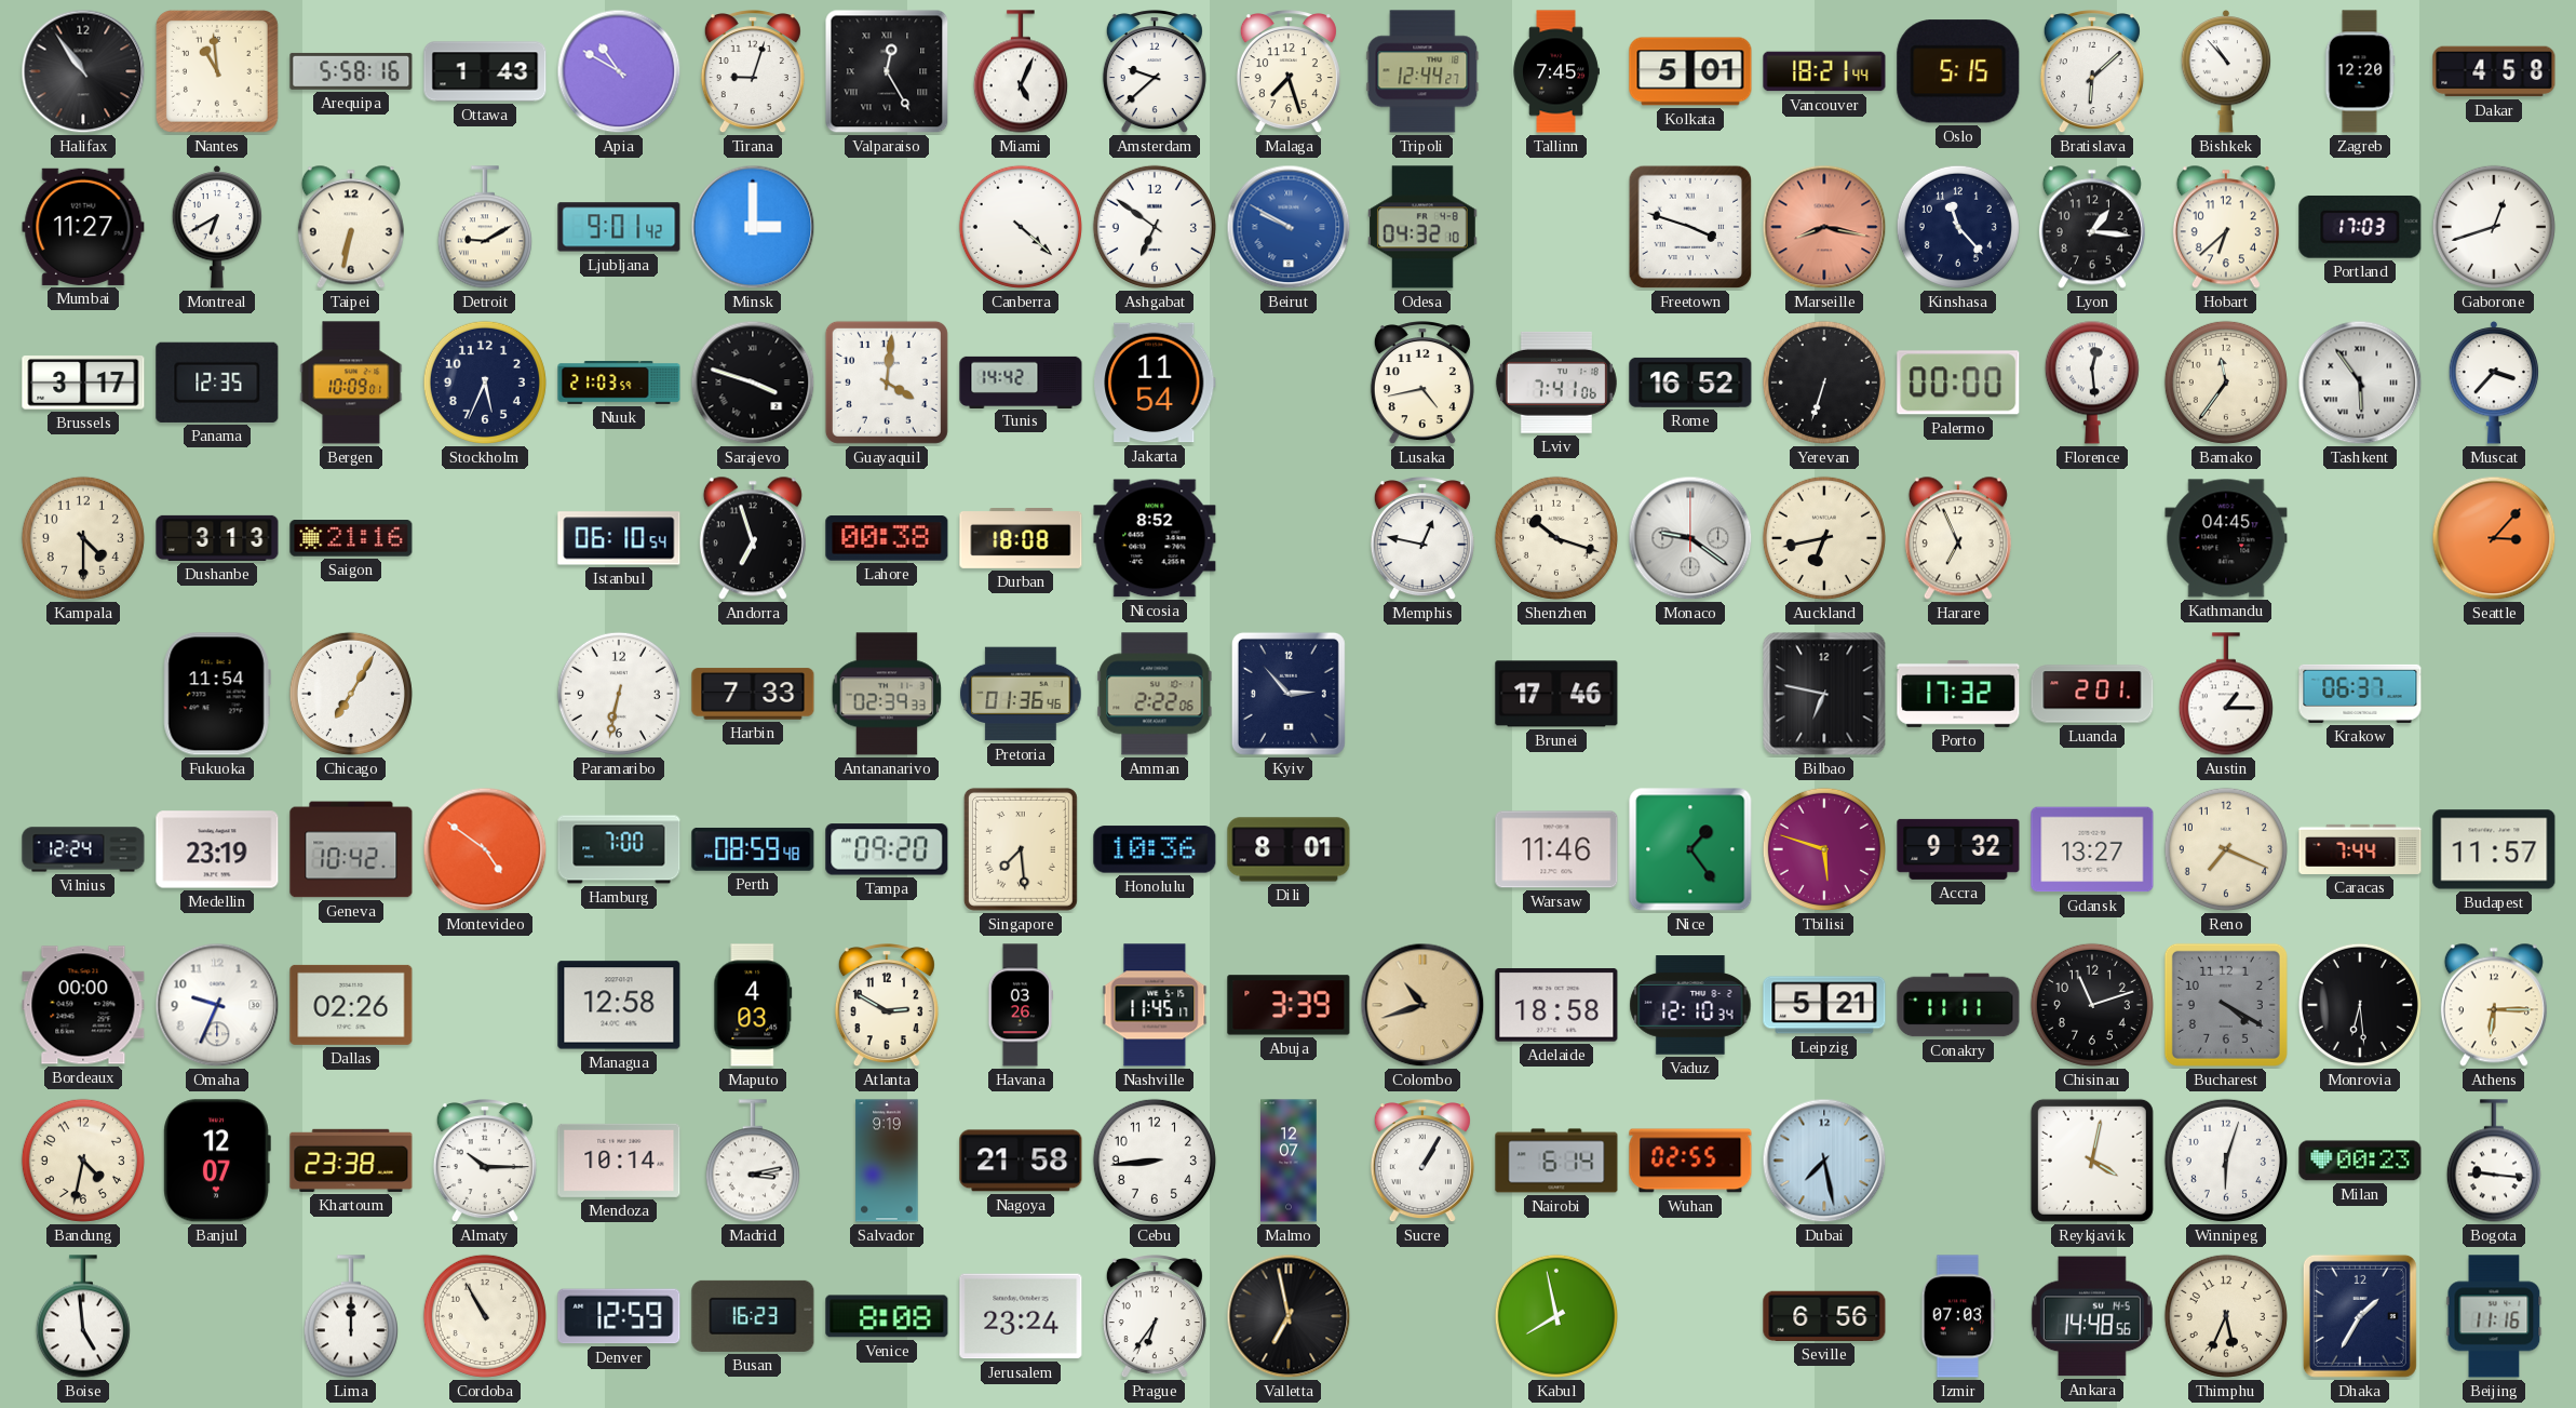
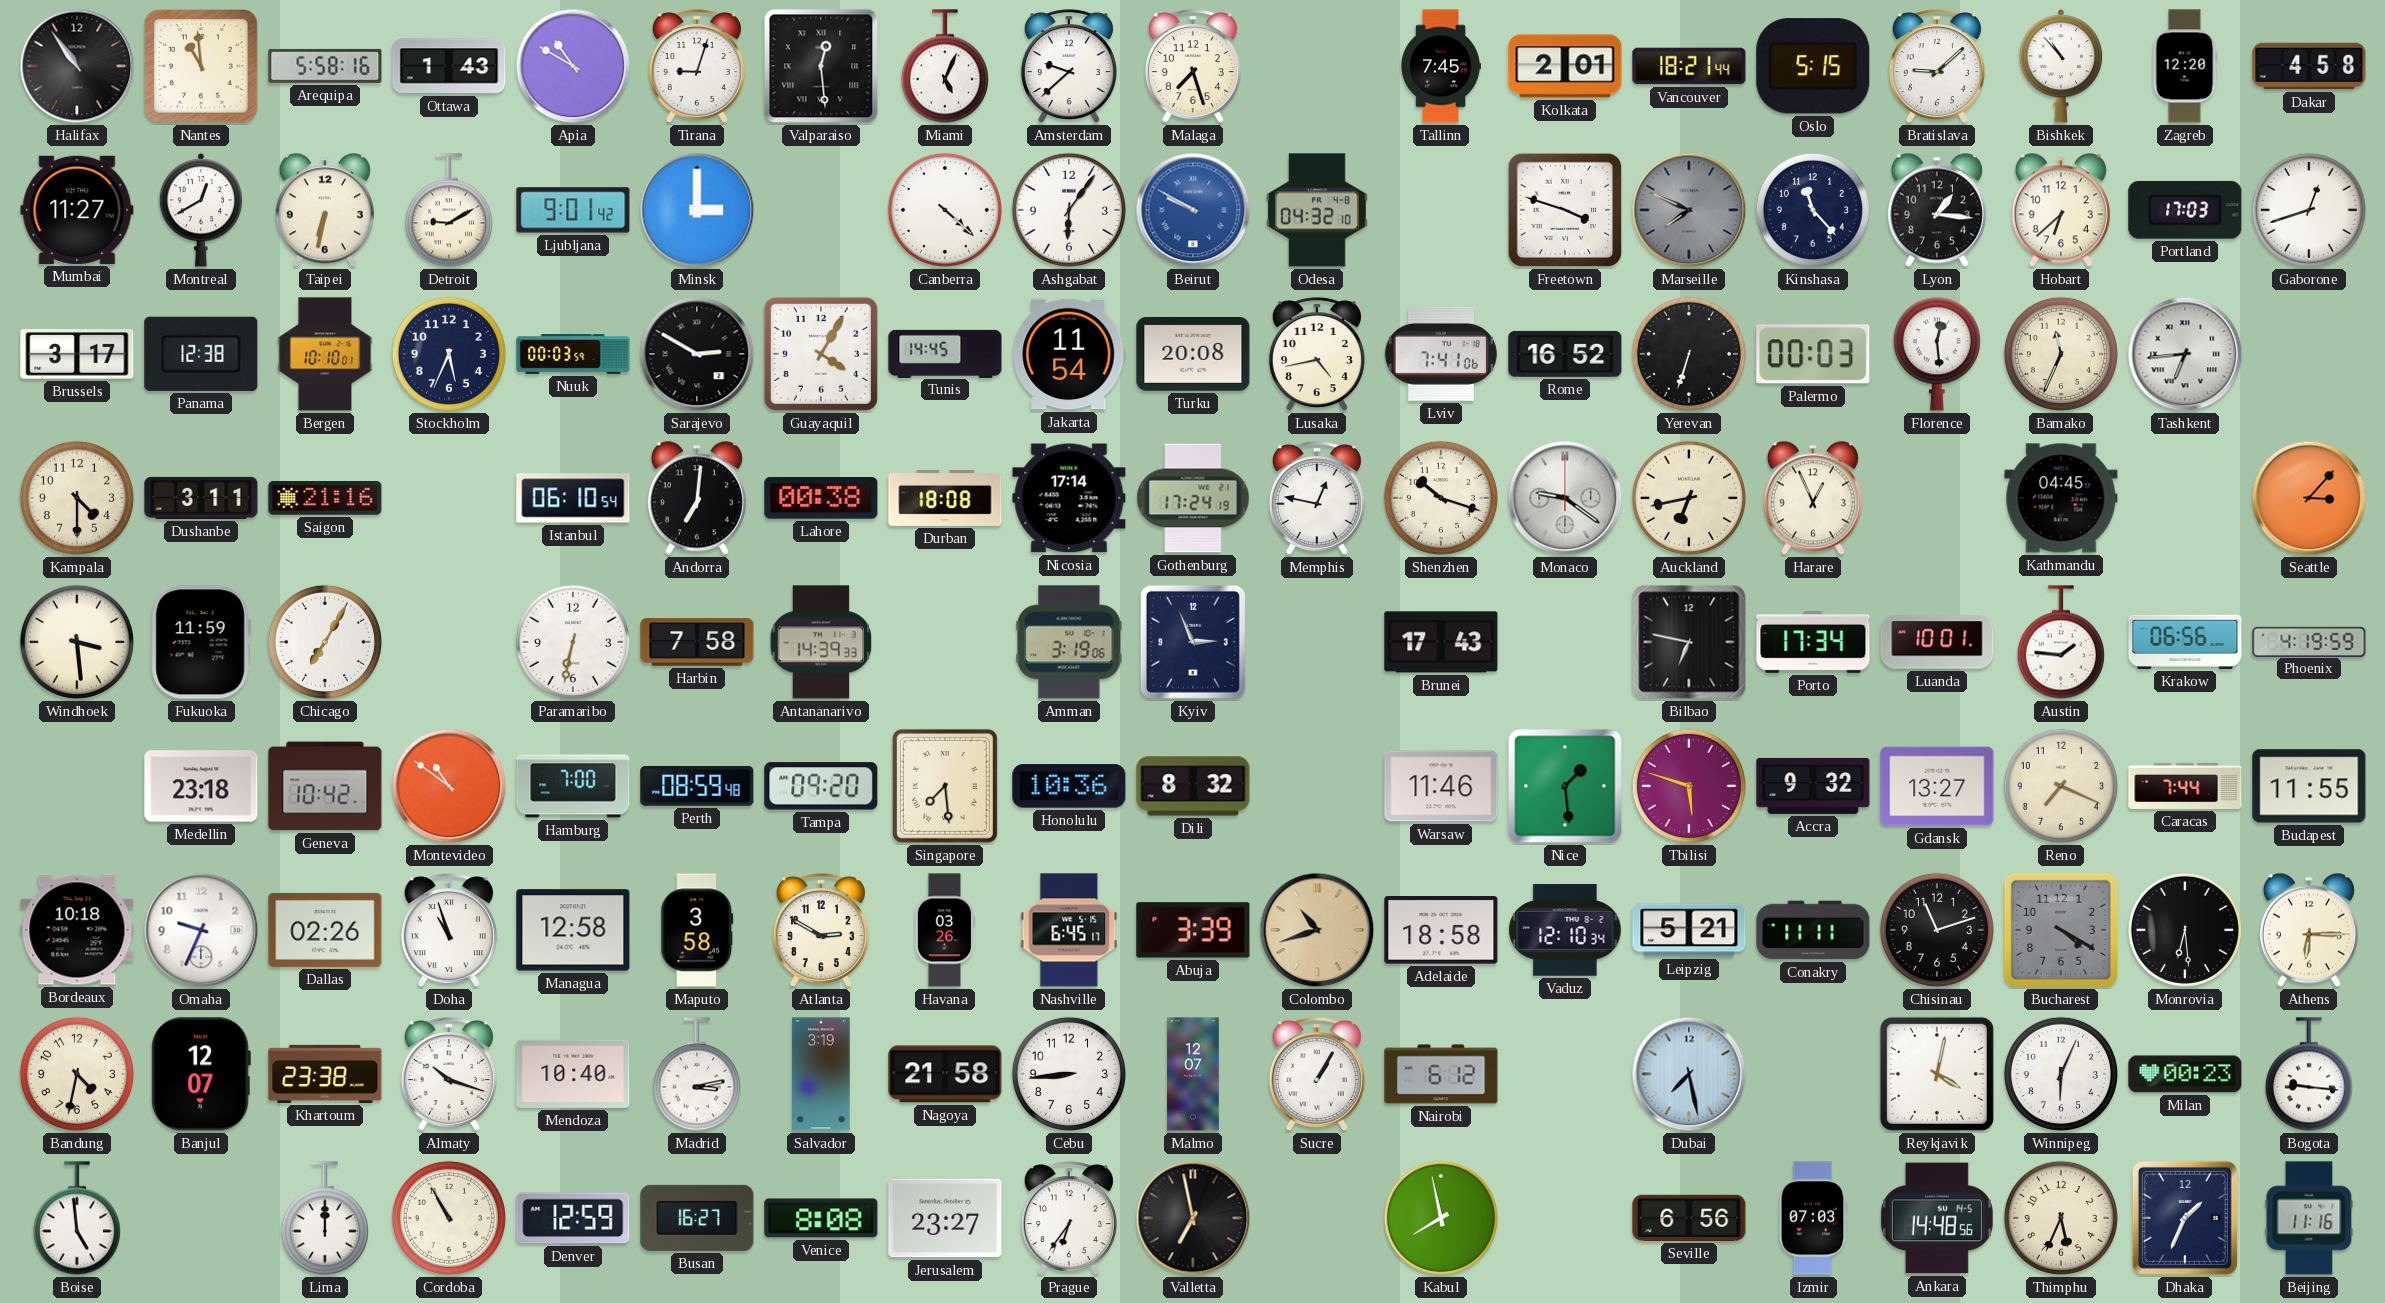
Valparaiso: 12:25 -> 12:29
Tripoli: 12:44 -> none
Kolkata: 5:01 -> 2:01
Bratislava: 6:08 -> 9:08
Montreal: 6:40 -> 12:40
Ashgabat: 6:51 -> 6:06
Marseille: 8:17 -> 7:49
Marseille dial: salmon -> grey
Panama: 12:35 -> 12:38
Bergen: 10:09 -> 10:10
Nuuk: 21:03 -> 00:03
Sarajevo: 3:48 -> 2:50
Guayaquil: 4:01 -> 4:05
Tunis: 14:42 -> 14:45
Turku: none -> 20:08
Palermo: 00:00 -> 00:03
Bamako: 11:36 -> 11:34
Tashkent: 5:54 -> 6:44
Muscat: 3:37 -> none
Dushanbe: 3:13 -> 3:11
Andorra: 6:57 -> 7:01
Nicosia: 8:52 -> 17:14
Gothenburg: none -> 17:24
Harare: 6:56 -> 12:56
Windhoek: none -> 3:29
Fukuoka: 11:54 -> 11:59
Harbin: 7:33 -> 7:58
Antananarivo: 02:39 -> 14:39
Pretoria: 01:36 -> none
Amman: 2:22 -> 3:19
Kyiv: 2:53 -> 2:56
Brunei: 17:46 -> 17:43
Porto: 17:32 -> 17:34
Luanda: 2:01 -> 10:01
Austin: 1:15 -> 1:46
Krakow: 06:37 -> 06:56
Phoenix: none -> 4:19
Vilnius: 12:24 -> none
Medellin: 23:19 -> 23:18
Montevideo: 4:51 -> 10:51
Dili: 8:01 -> 8:32
Nice: 1:24 -> 1:29
Budapest: 11:57 -> 11:55
Bordeaux: 00:00 -> 10:18
Doha: none -> 10:57
Maputo: 4:03 -> 3:58
Nashville: 11:45 -> 6:45
Almaty: 10:15 -> 10:18
Mendoza: 10:14 -> 10:40
Salvador: 9:19 -> 3:19
Nairobi: 6:14 -> 6:12
Wuhan: 02:55 -> none
Winnipeg: 6:03 -> 6:04
Busan: 16:23 -> 16:27
Jerusalem: 23:24 -> 23:27
Dhaka: 1:35 -> 1:34
